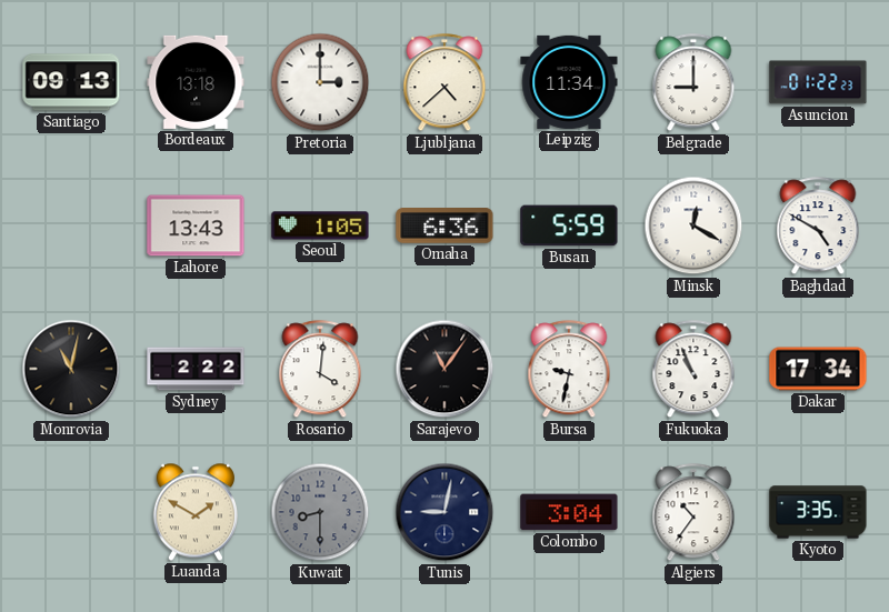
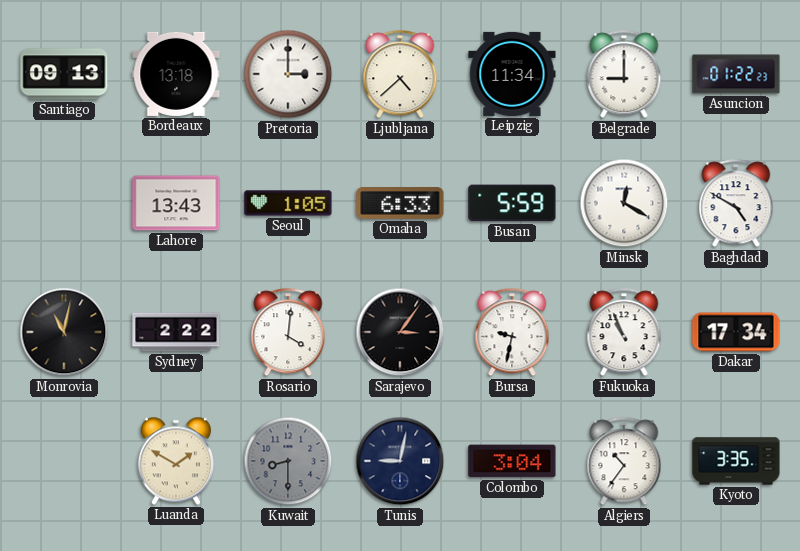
Omaha: 6:36 -> 6:33
Sarajevo: 11:06 -> 3:06
